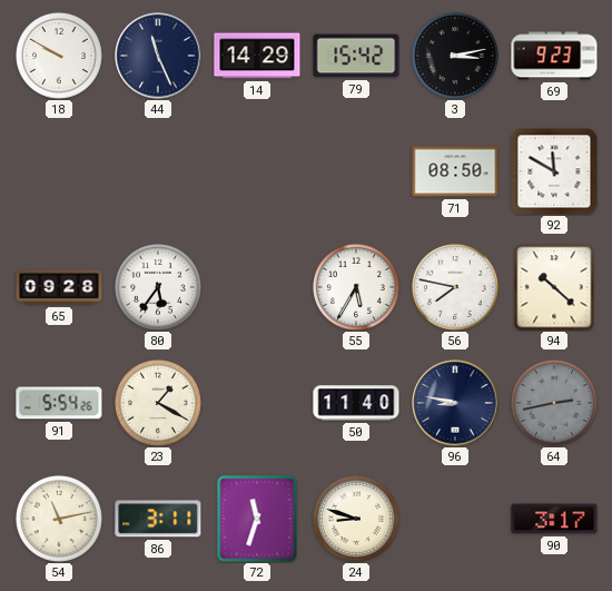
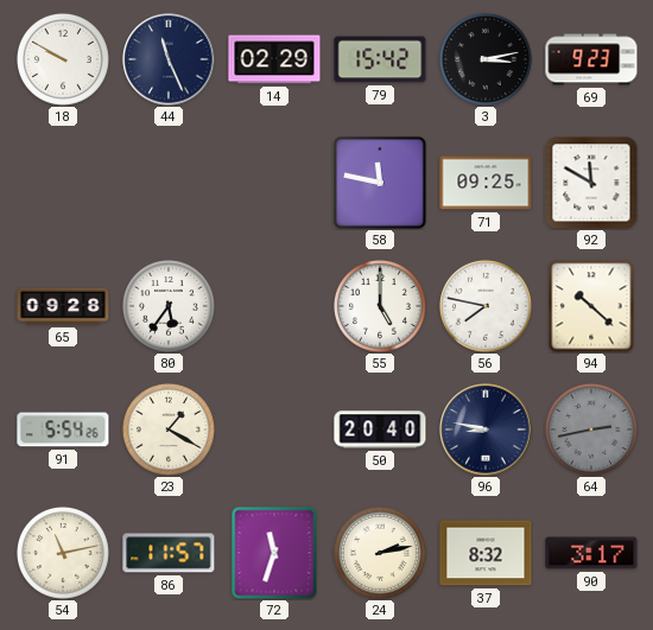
14: 14:29 -> 02:29
58: none -> 11:47
71: 08:50 -> 09:25
55: 5:35 -> 5:00
50: 11:40 -> 20:40
86: 3:11 -> 11:57
24: 8:48 -> 2:13
37: none -> 8:32
